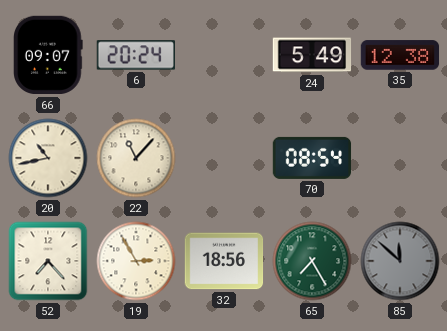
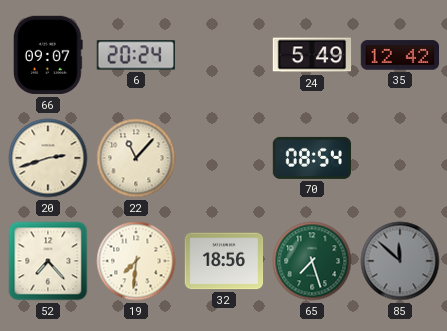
35: 12:38 -> 12:42
20: 10:43 -> 2:42
19: 2:55 -> 7:31
65: 7:25 -> 7:27
